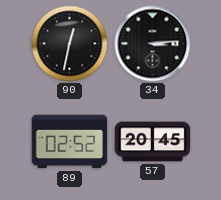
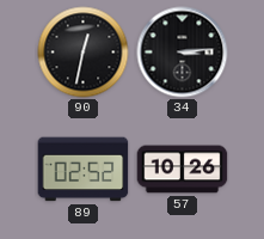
57: 20:45 -> 10:26
